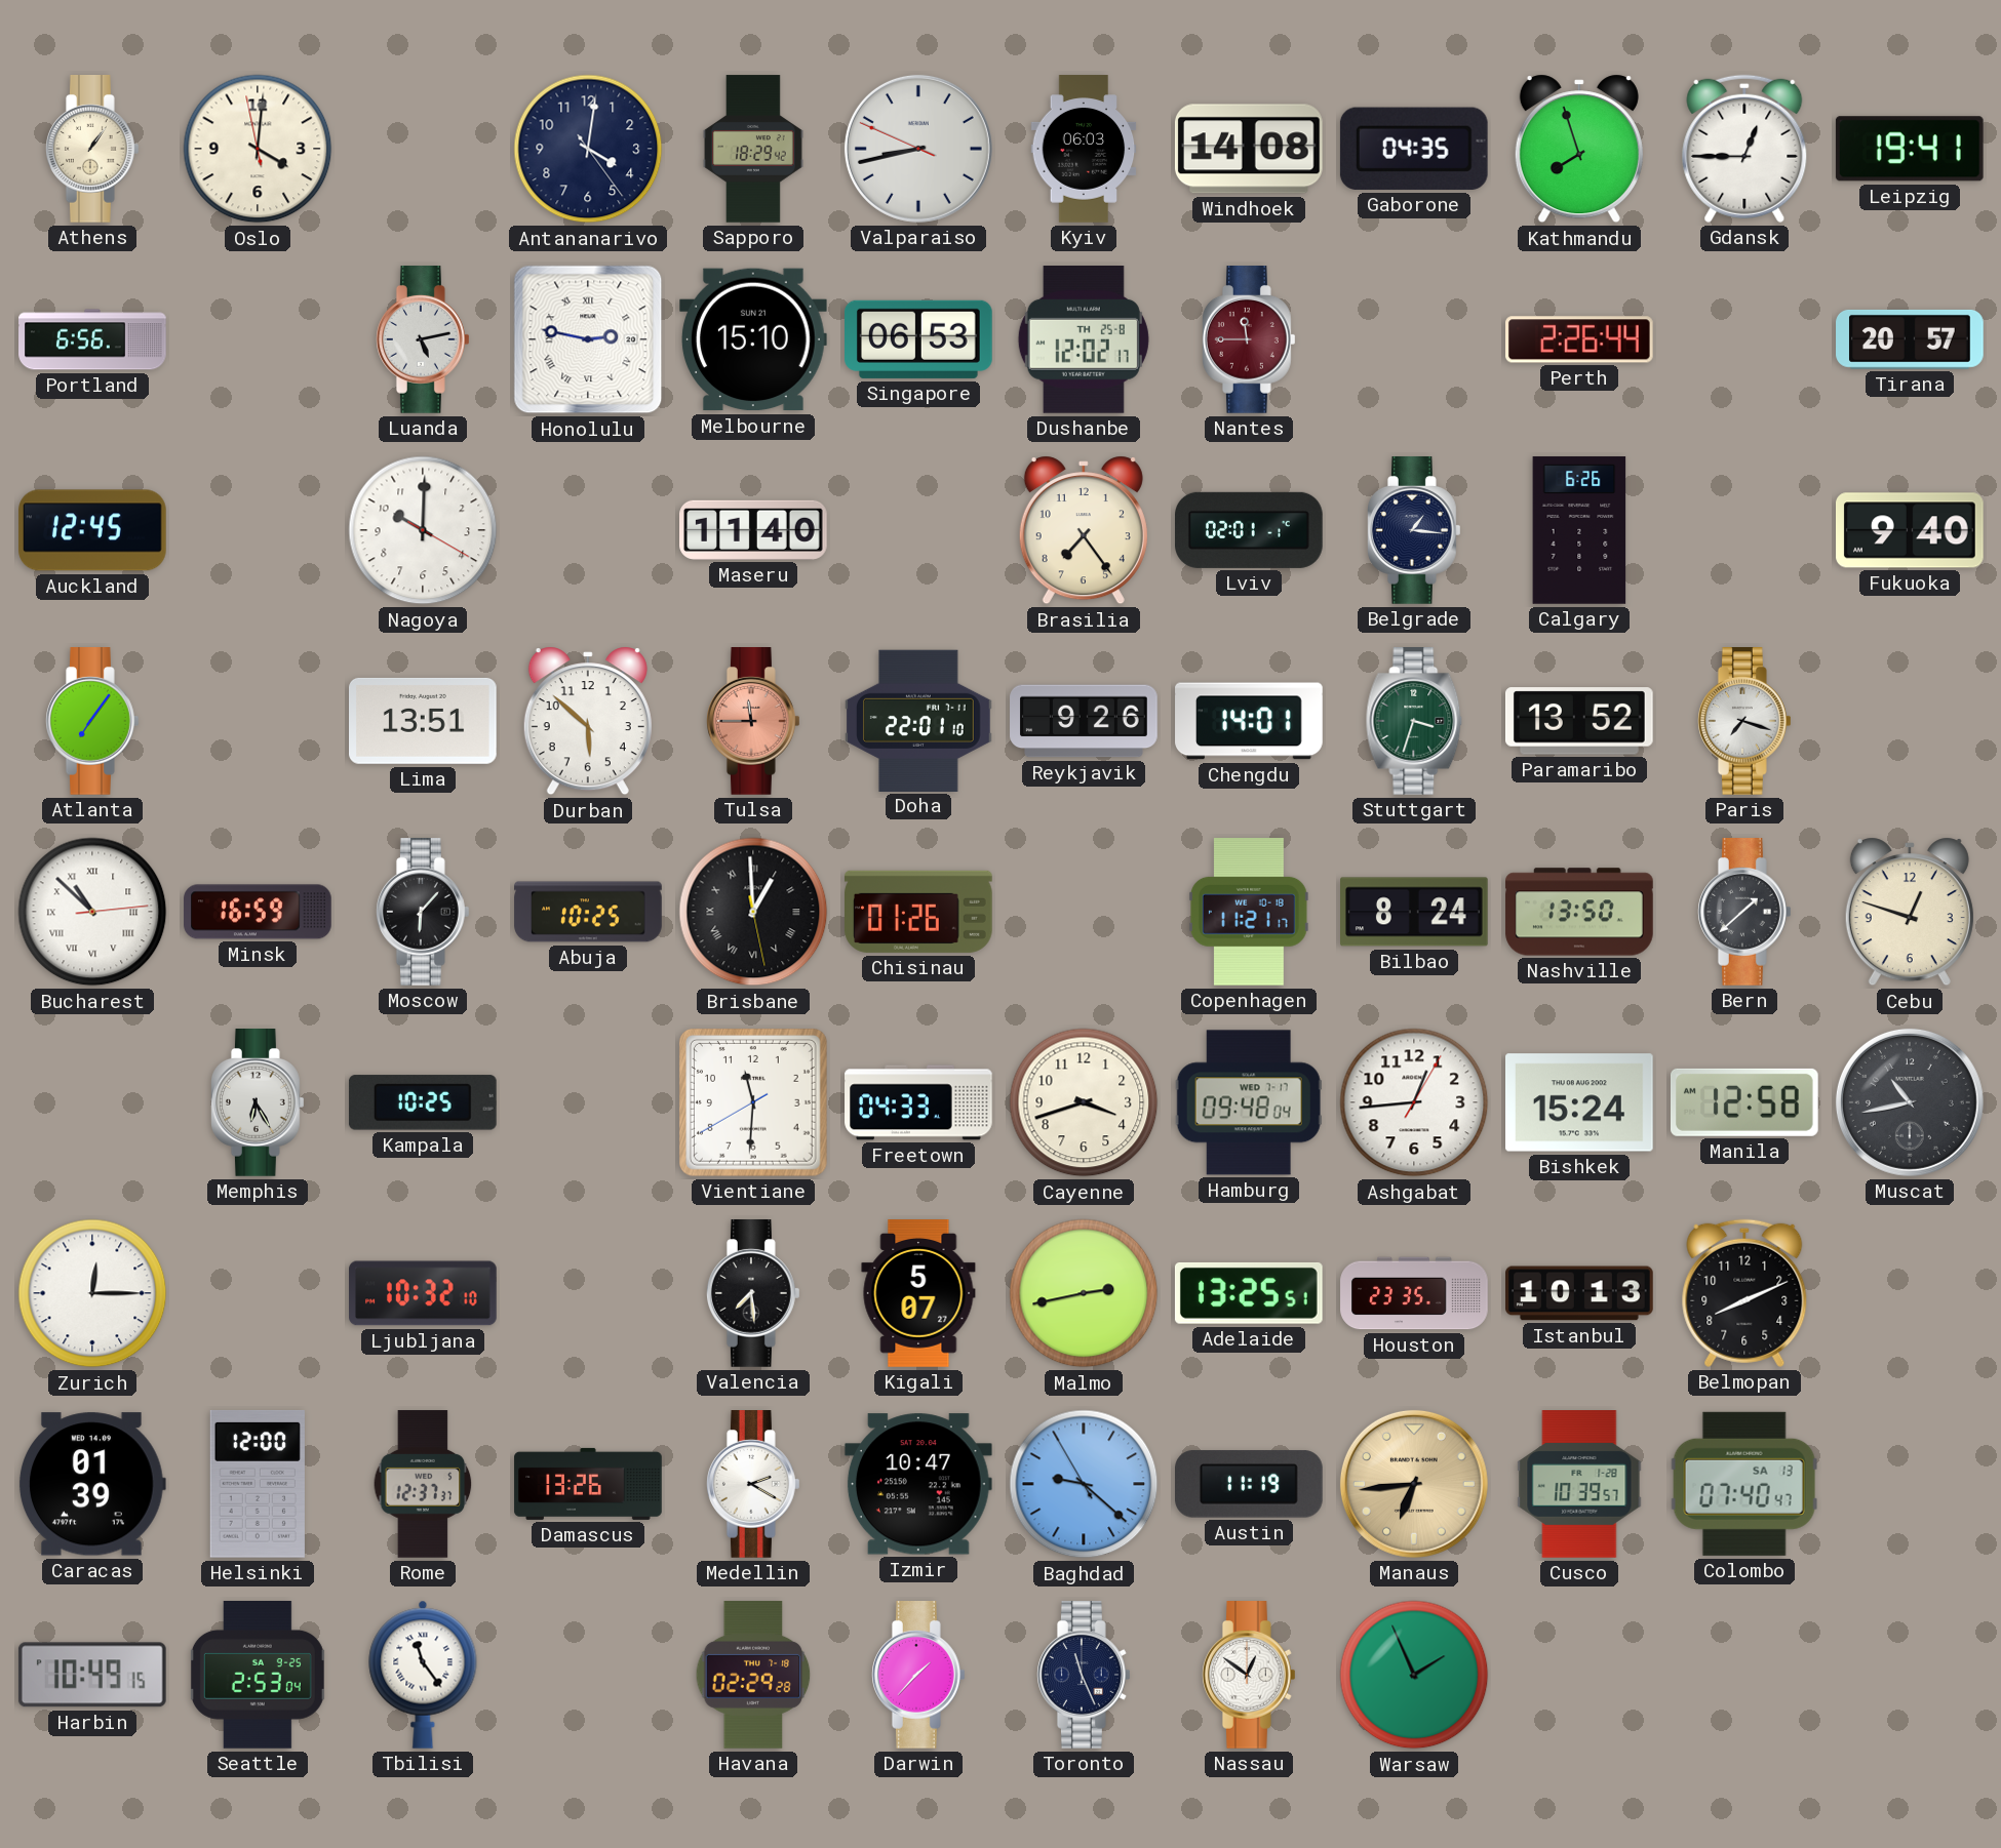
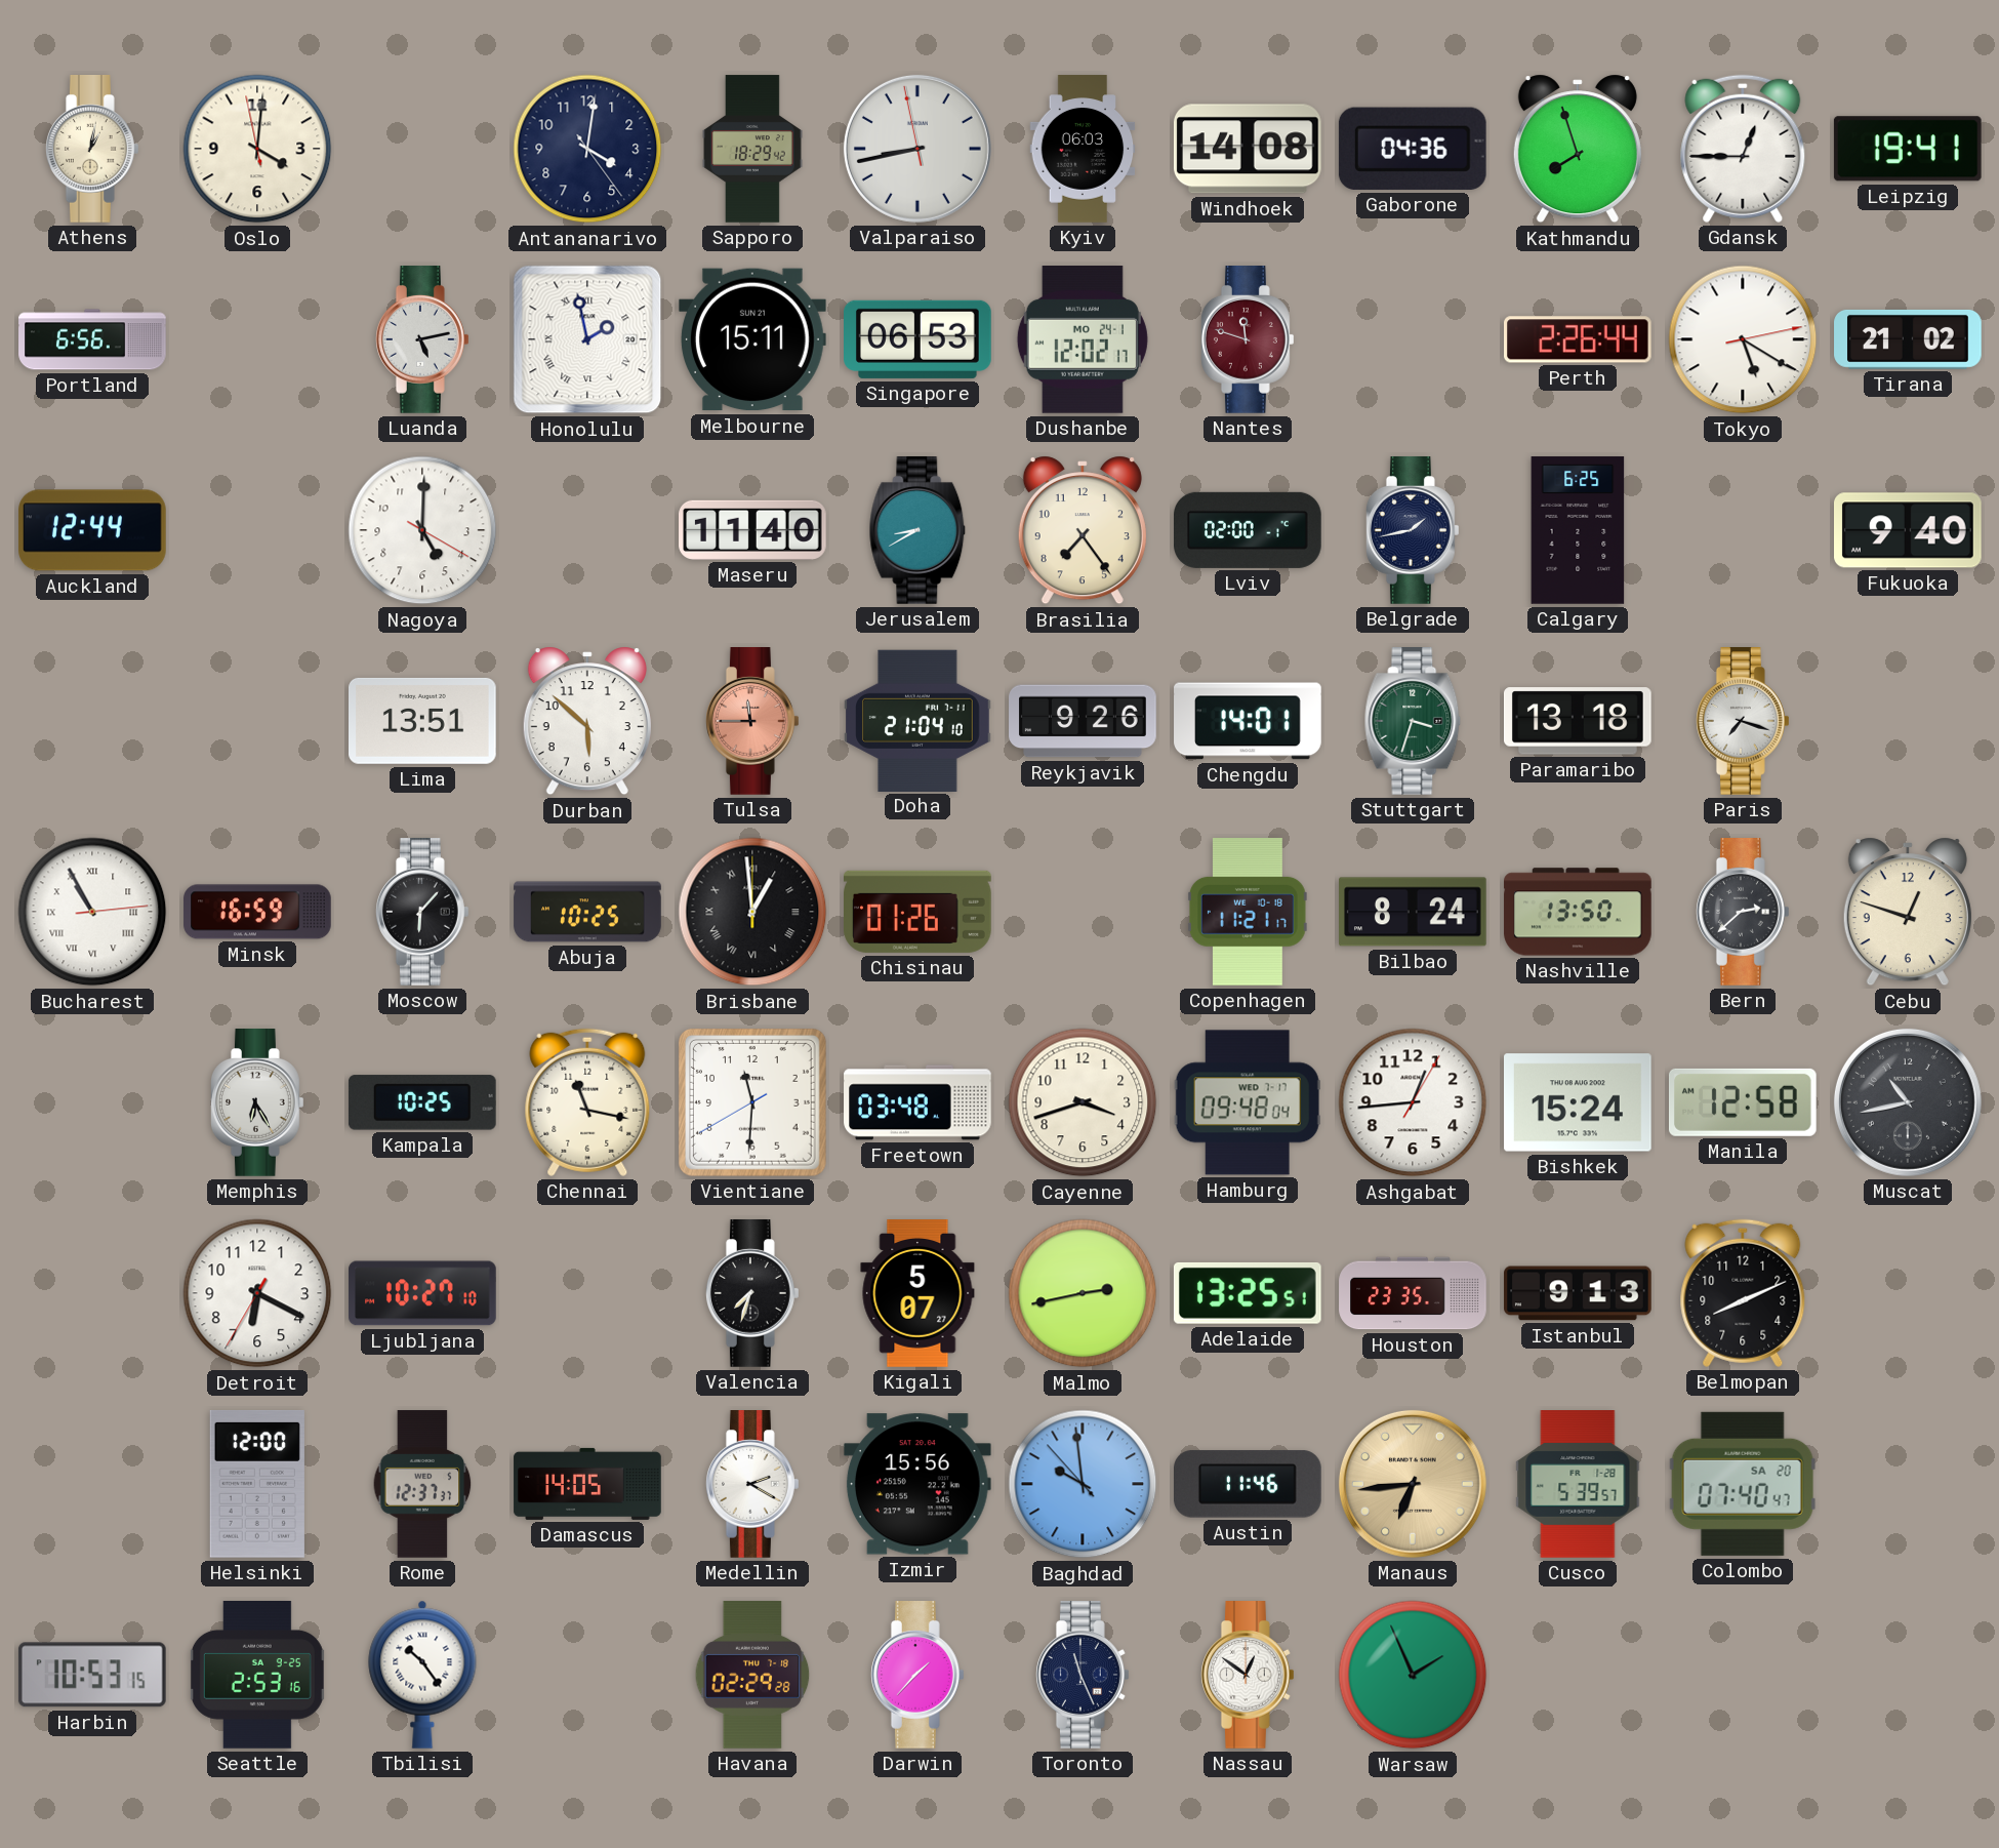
Athens: 1:06 -> 1:02
Valparaiso: 8:42:49 -> 8:42:58
Gaborone: 04:35 -> 04:36
Honolulu: 2:47 -> 1:58
Melbourne: 15:10 -> 15:11
Dushanbe date: TH 25-8 -> MO 24-1
Nantes: 11:45 -> 11:48
Tokyo: none -> 5:20
Tirana: 20:57 -> 21:02
Auckland: 12:45 -> 12:44
Nagoya: 10:00 -> 5:00
Jerusalem: none -> 8:40
Lviv: 02:01 -> 02:00
Belgrade: 1:16 -> 1:43
Calgary: 6:26 -> 6:25
Atlanta: 7:06 -> none
Doha: 22:01 -> 21:04
Paramaribo: 13:52 -> 13:18
Bucharest: 10:52 -> 10:55
Brisbane: 12:59:28 -> 12:59:00
Bern: 1:38 -> 2:38
Chennai: none -> 11:17
Freetown: 04:33 -> 03:48
Zurich: 12:15 -> none
Detroit: none -> 6:19
Ljubljana: 10:32 -> 10:27
Valencia: 7:29 -> 7:33
Istanbul: 10:13 -> 9:13
Caracas: 01:39 -> none
Damascus: 13:26 -> 14:05
Izmir: 10:47 -> 15:56
Baghdad: 9:21 -> 9:58
Austin: 11:19 -> 11:46
Cusco: 10:39 -> 5:39
Colombo date: SA 13 -> SA 20
Harbin: 10:49 -> 10:53
Seattle: 2:53:04 -> 2:53:16
Tbilisi: 11:24 -> 10:24
